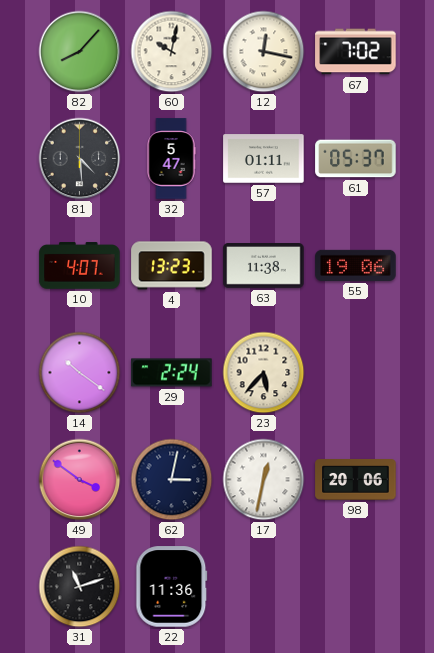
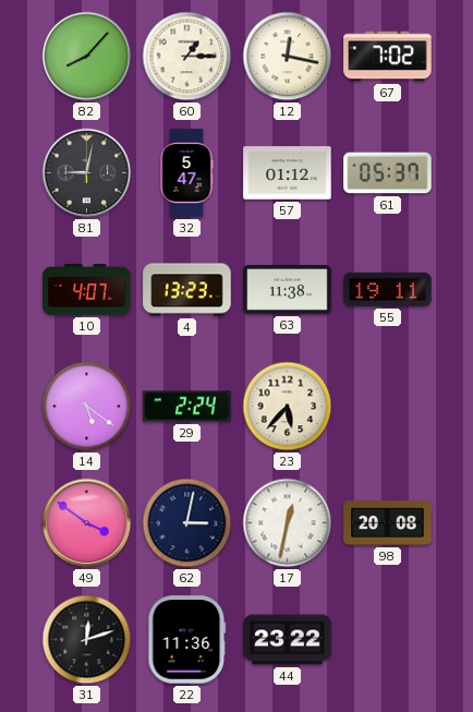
60: 10:02 -> 1:15
81: 4:29 -> 9:02
57: 01:11 -> 01:12
55: 19:06 -> 19:11
14: 10:21 -> 5:21
98: 20:06 -> 20:08
31: 11:12 -> 12:12
44: none -> 23:22
